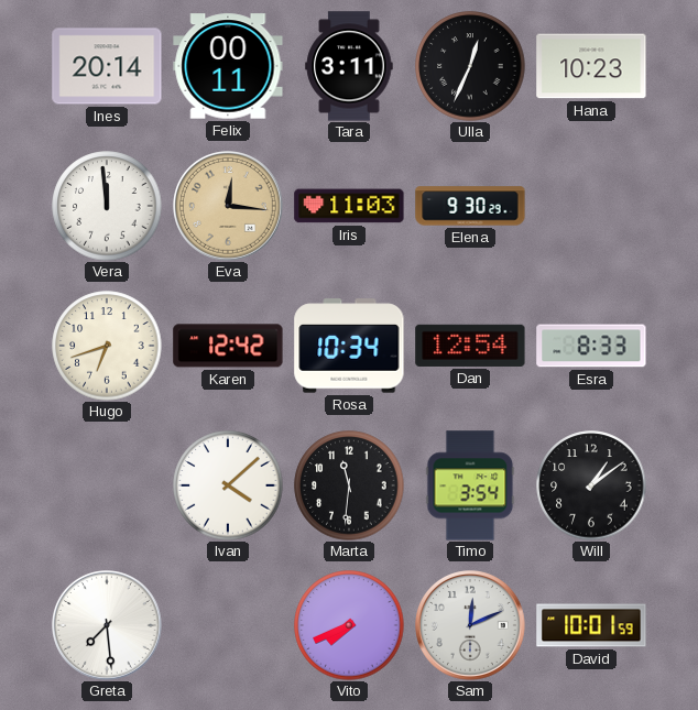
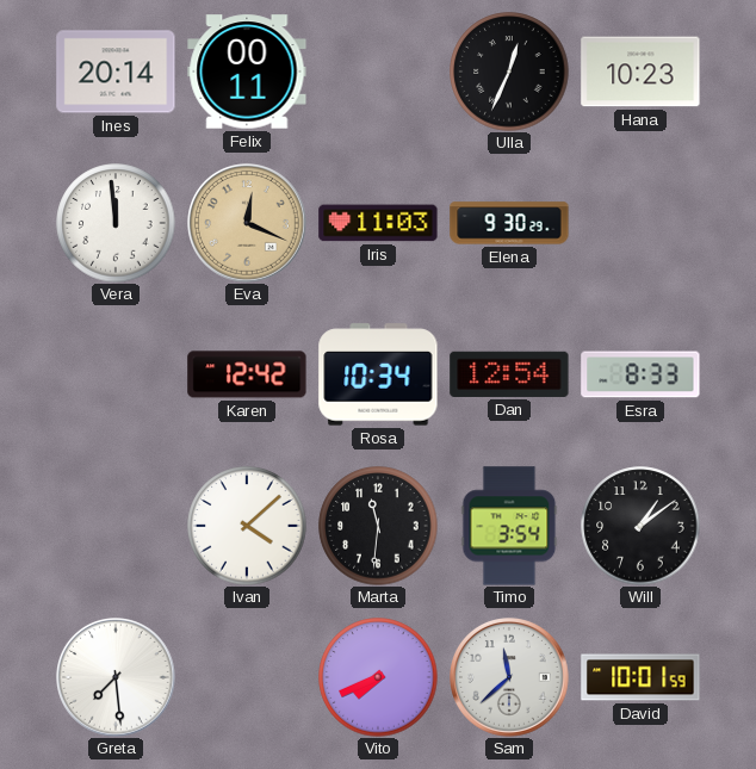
Tara: 3:11 -> none
Eva: 12:16 -> 12:19
Hugo: 6:42 -> none
Sam: 12:11 -> 11:38
